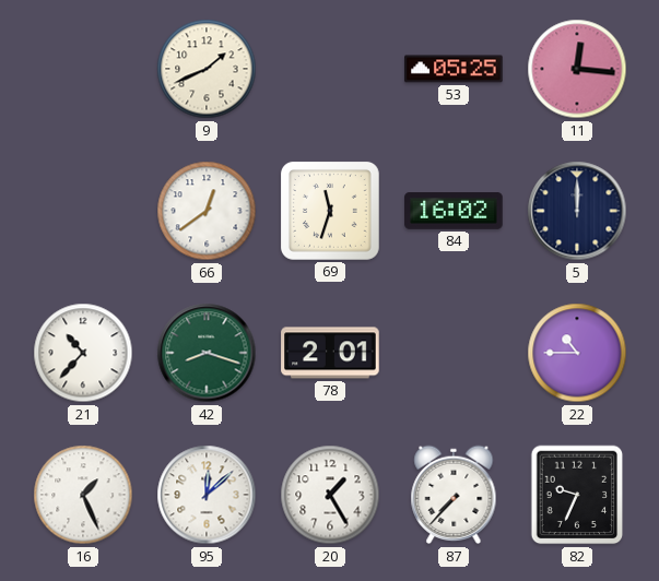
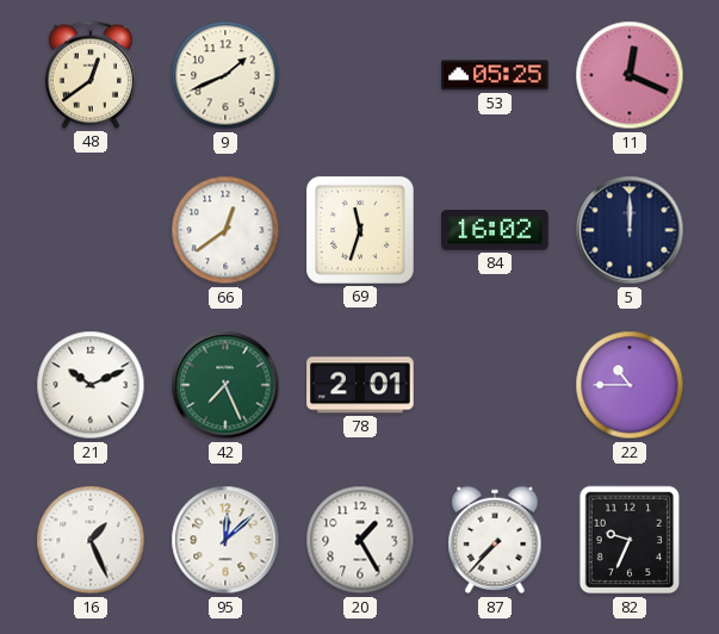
48: none -> 12:39
11: 12:16 -> 12:19
21: 10:37 -> 10:11
42: 8:18 -> 7:26
